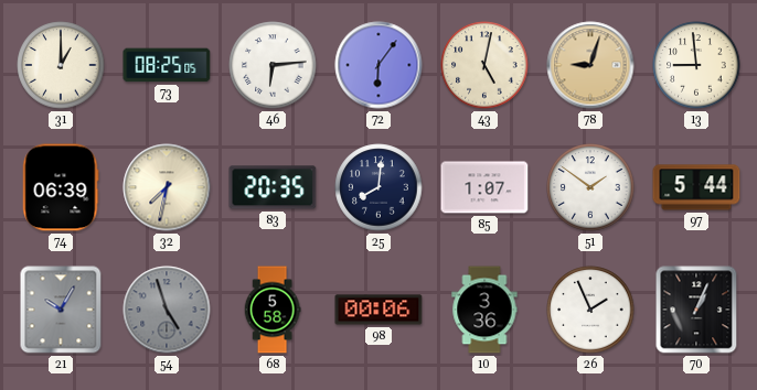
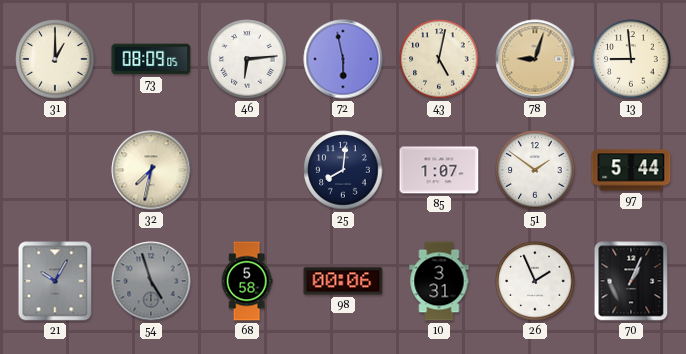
73: 08:25 -> 08:09
72: 6:06 -> 5:58
74: 06:39 -> none
83: 20:35 -> none
10: 3:36 -> 3:31
